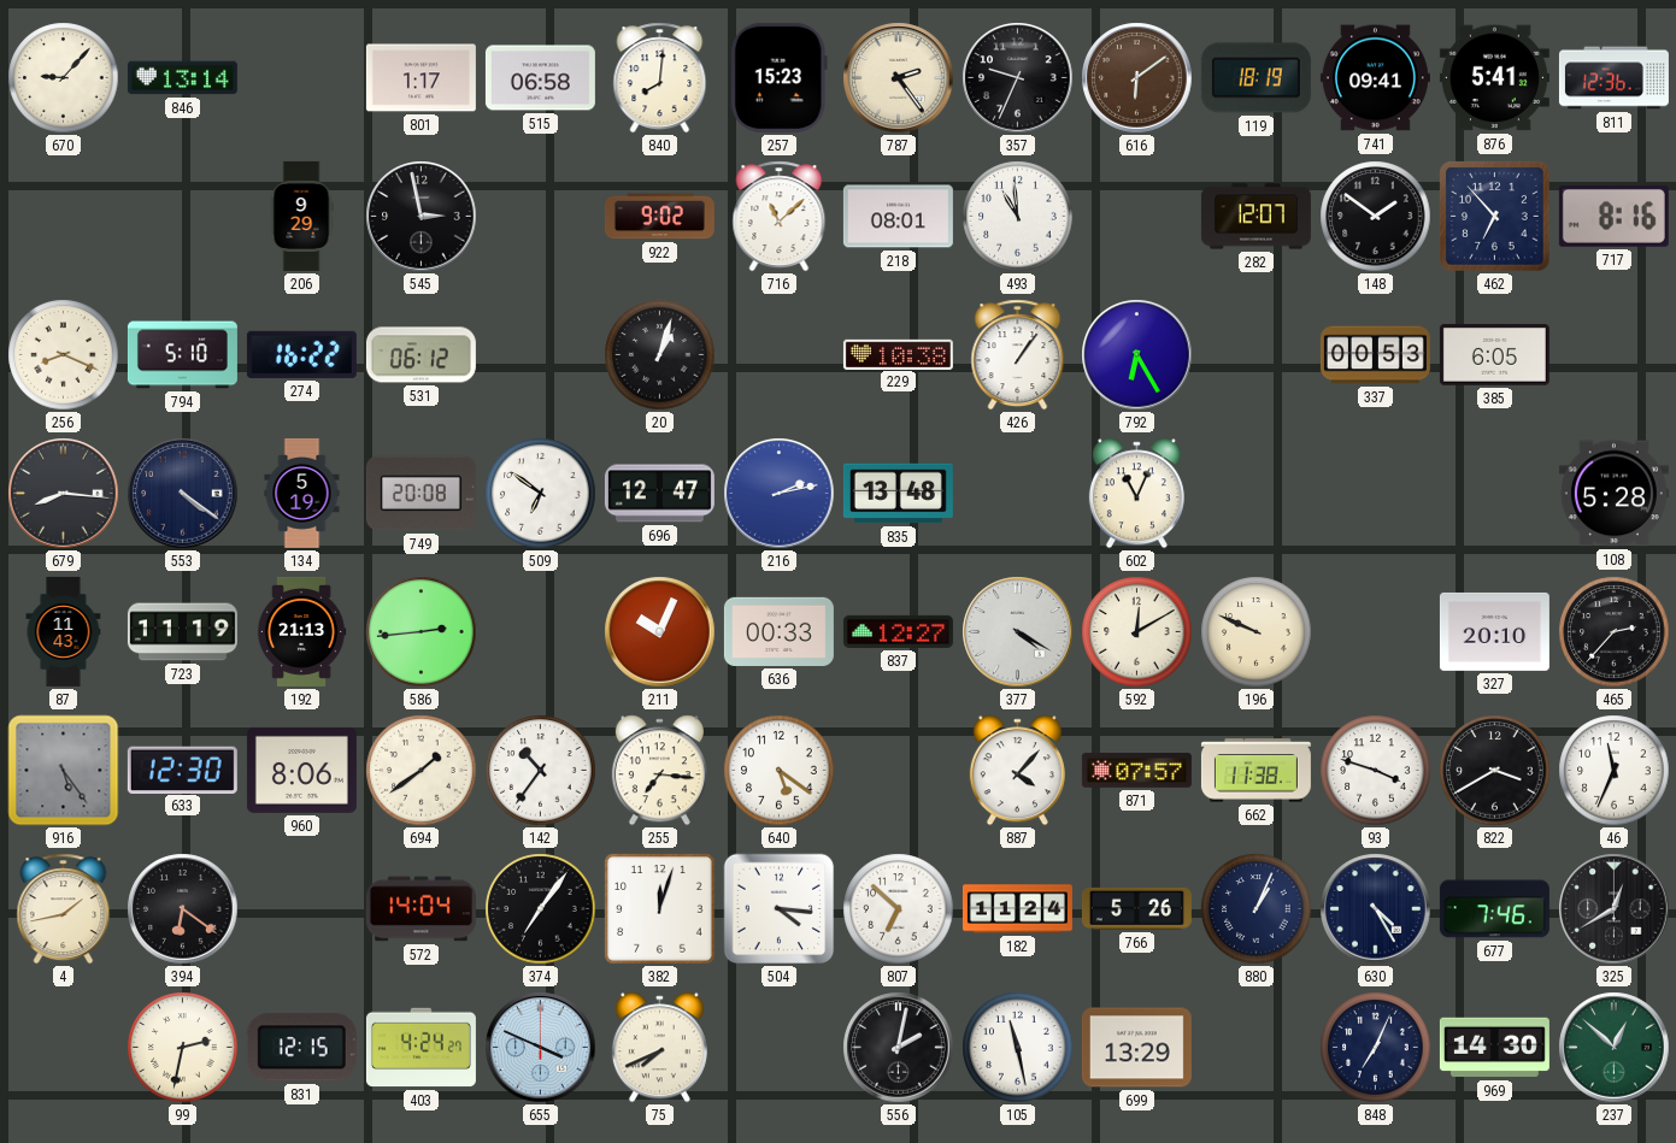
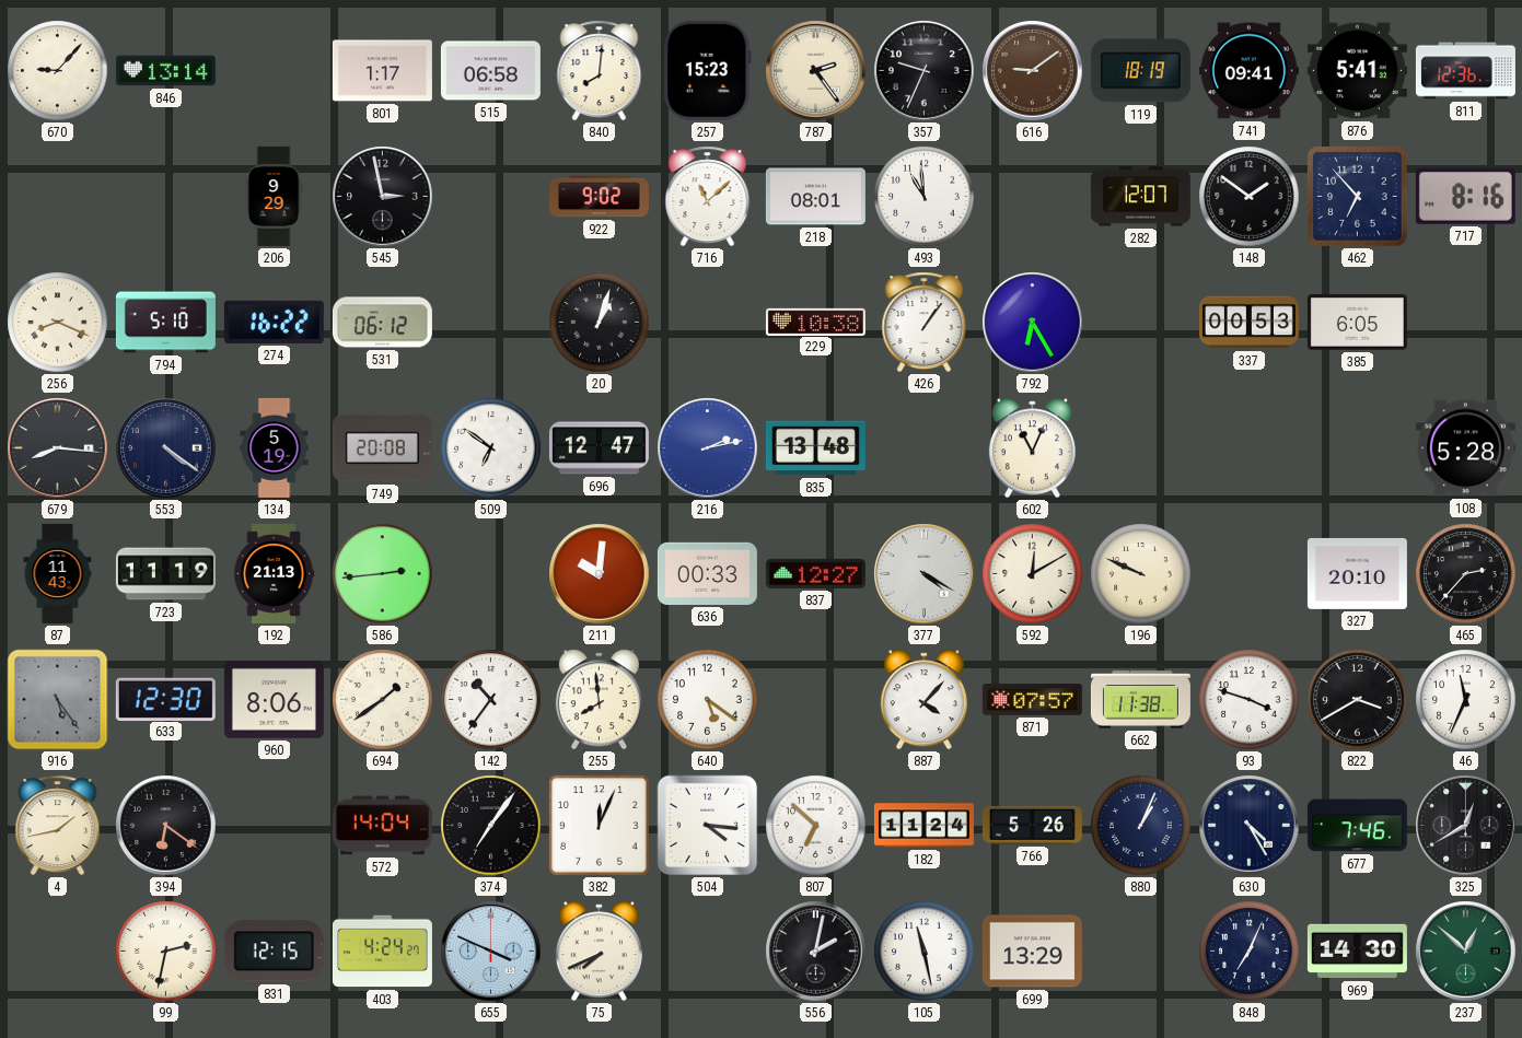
616: 6:09 -> 9:09
211: 10:04 -> 10:01
255: 7:16 -> 7:59
382: 12:03 -> 12:04
